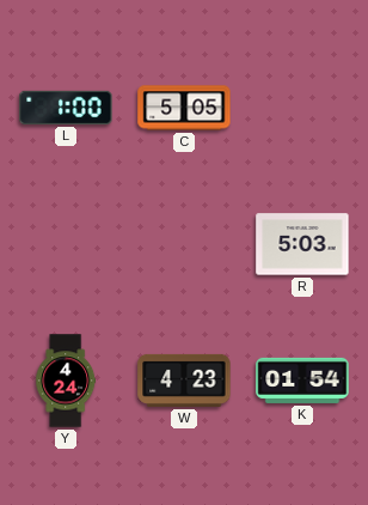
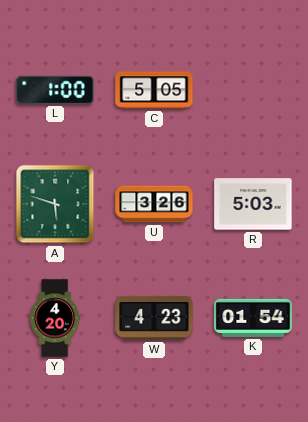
A: none -> 5:48
U: none -> 3:26
Y: 4:24 -> 4:20
